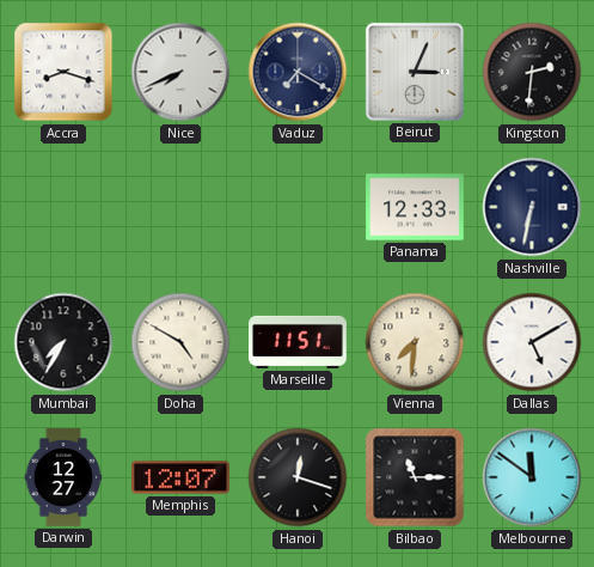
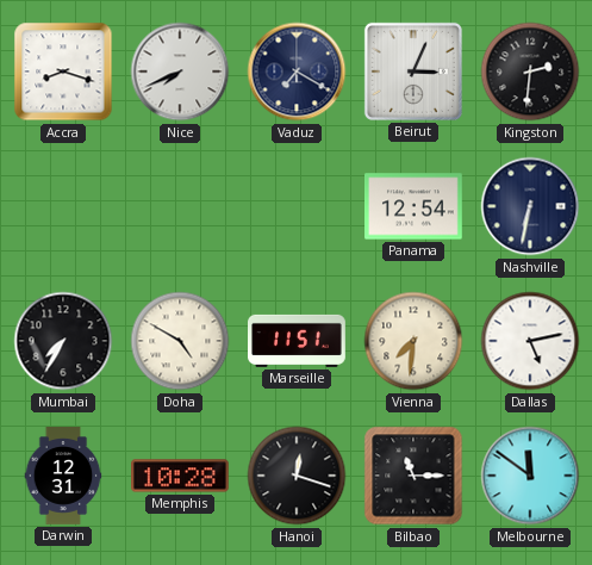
Panama: 12:33 -> 12:54
Dallas: 5:10 -> 5:13
Darwin: 12:27 -> 12:31
Memphis: 12:07 -> 10:28
